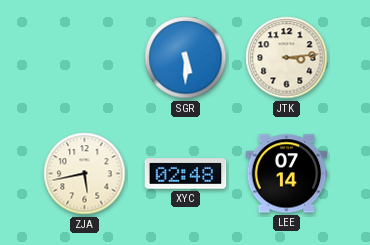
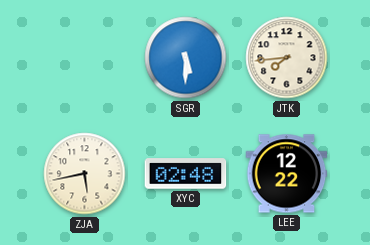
JTK: 3:14 -> 7:44
LEE: 07:14 -> 12:22
